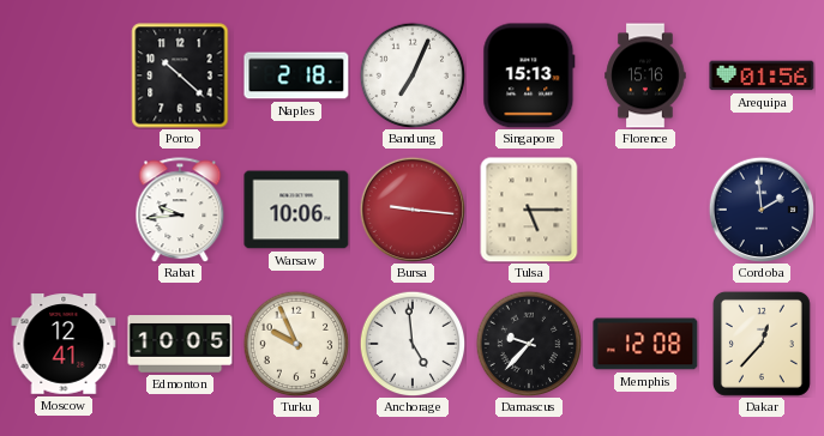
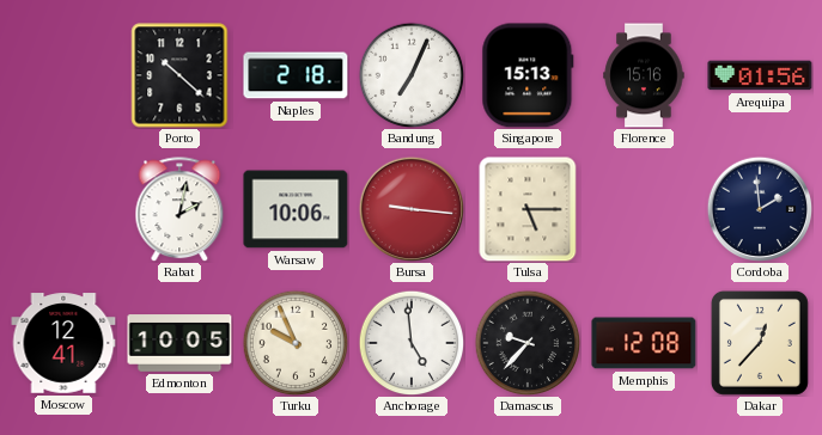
Rabat: 9:44 -> 2:02
